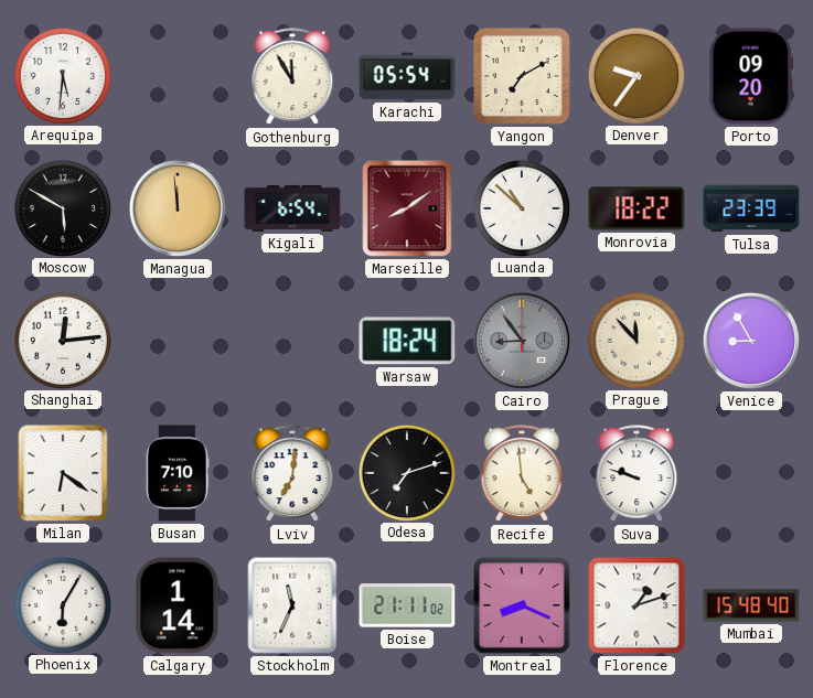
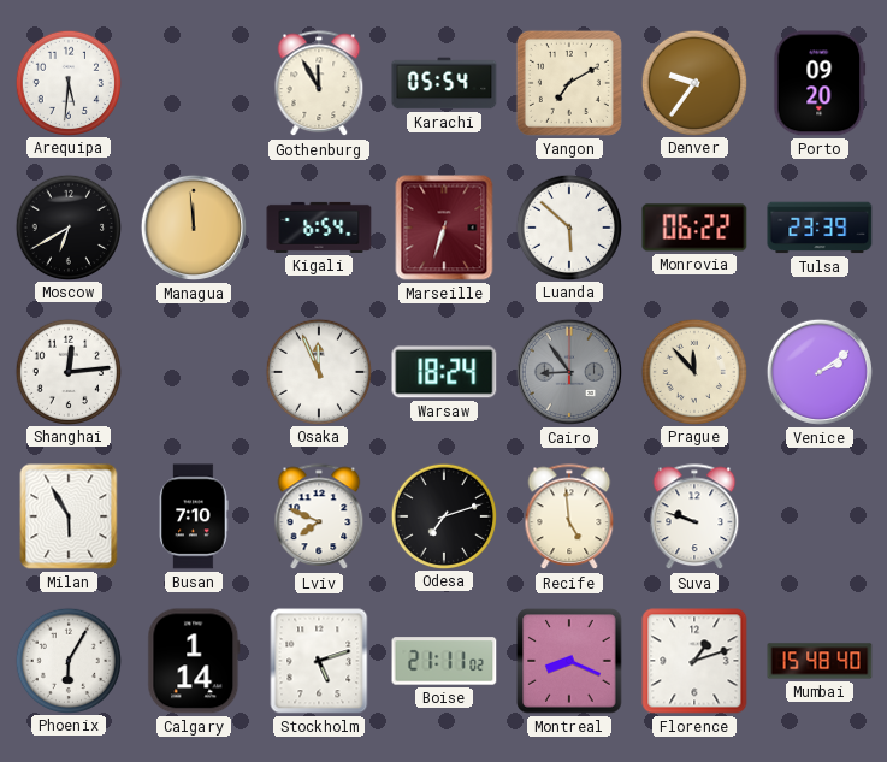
Moscow: 5:50 -> 6:40
Marseille: 8:09 -> 6:33
Luanda: 10:52 -> 5:52
Monrovia: 18:22 -> 06:22
Osaka: none -> 11:56
Venice: 8:55 -> 2:09
Milan: 6:21 -> 5:55
Lviv: 7:01 -> 7:49
Stockholm: 11:34 -> 5:12
